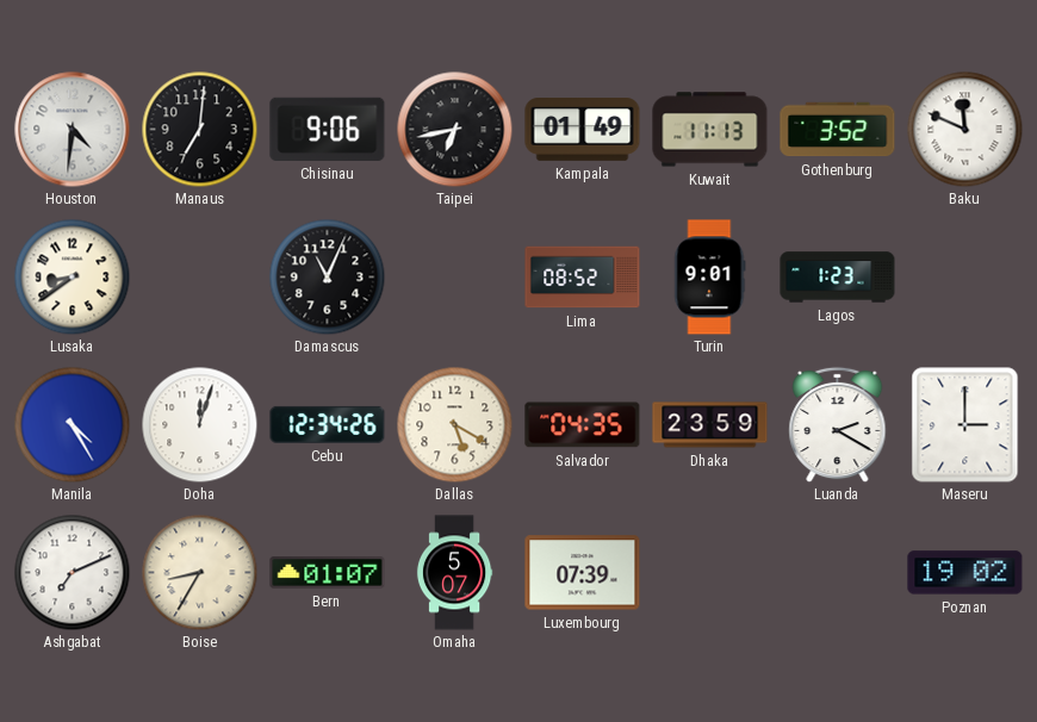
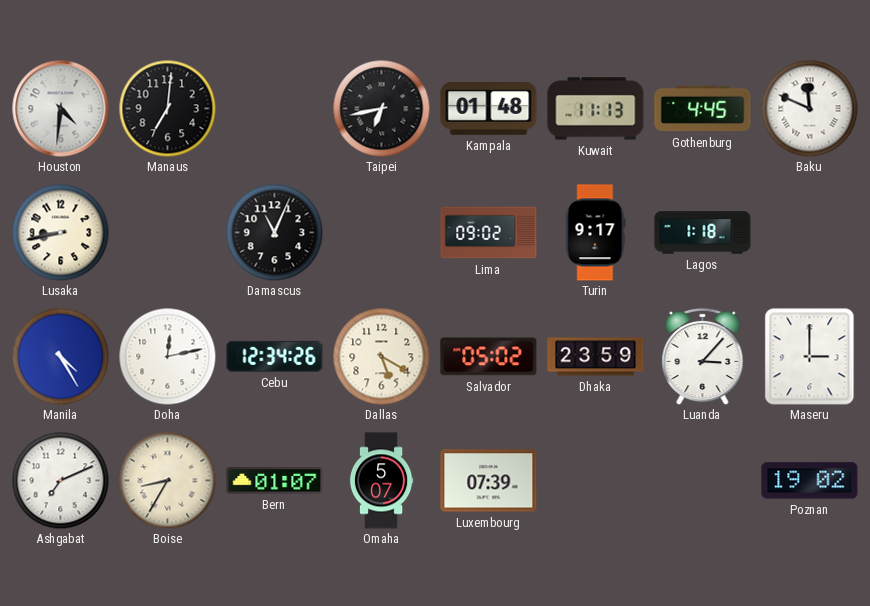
Chisinau: 9:06 -> none
Kampala: 01:49 -> 01:48
Gothenburg: 3:52 -> 4:45
Lusaka: 8:39 -> 8:43
Lima: 08:52 -> 09:02
Turin: 9:01 -> 9:17
Lagos: 1:23 -> 1:18
Doha: 12:03 -> 12:13
Salvador: 04:35 -> 05:02
Luanda: 2:20 -> 3:07
